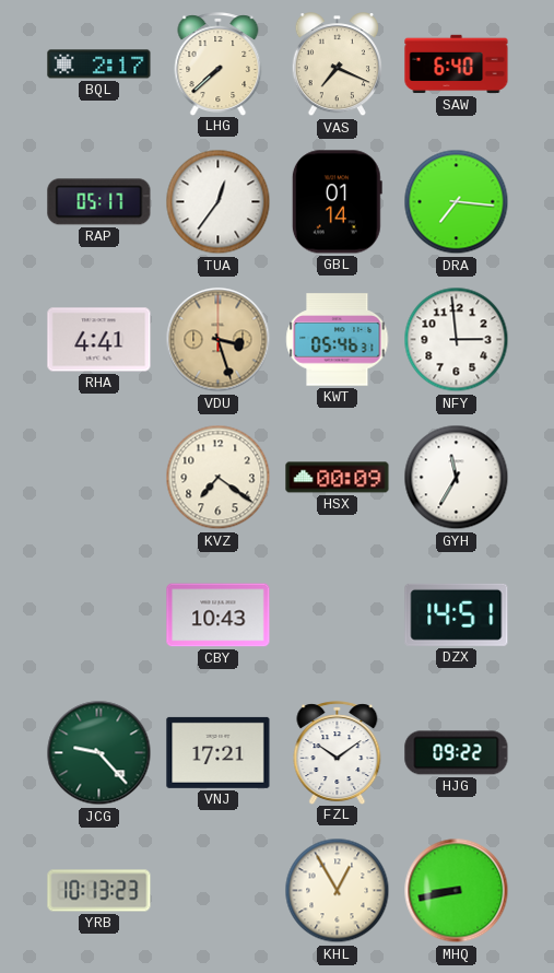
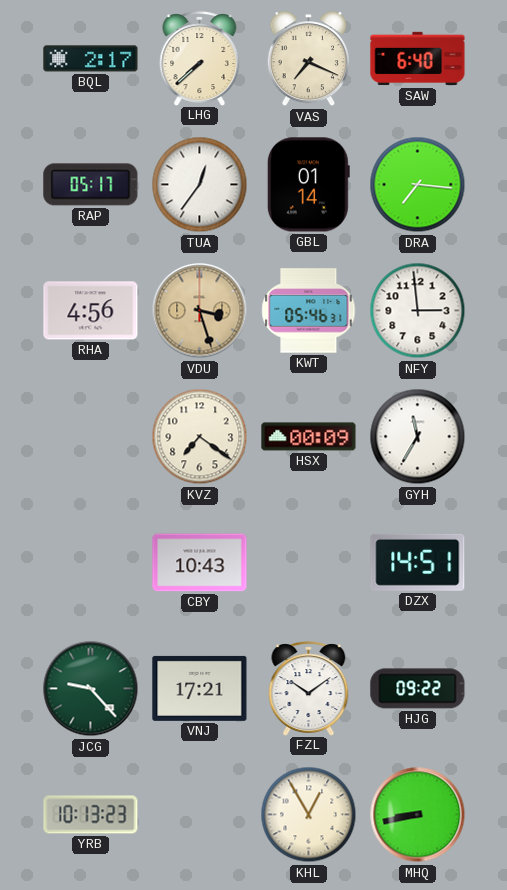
RHA: 4:41 -> 4:56
